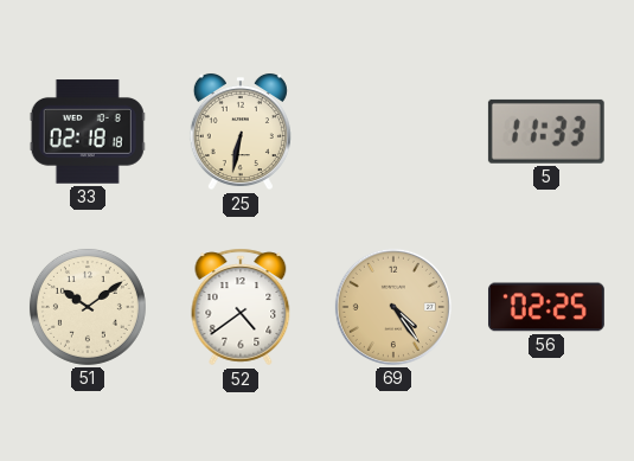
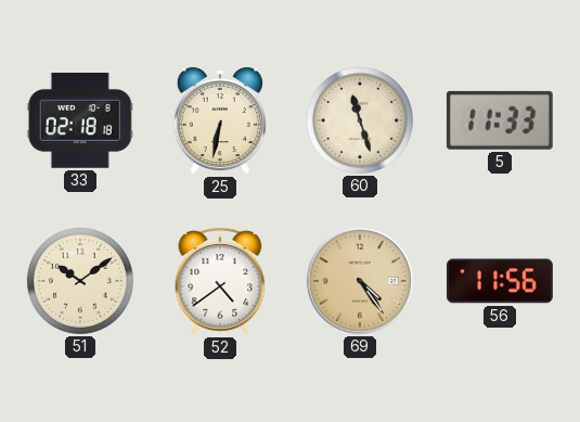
60: none -> 11:27
56: 02:25 -> 11:56
